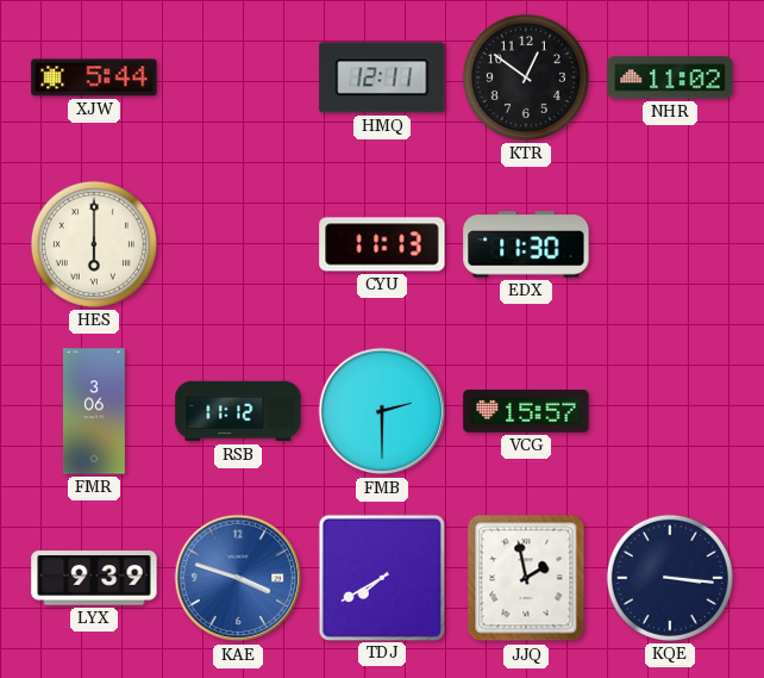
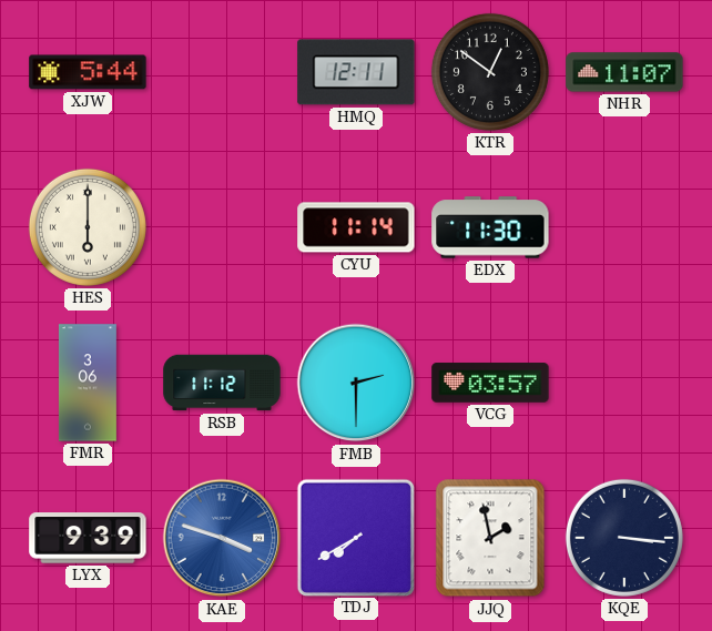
NHR: 11:02 -> 11:07
CYU: 11:13 -> 11:14
VCG: 15:57 -> 03:57
